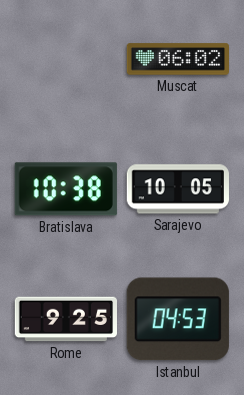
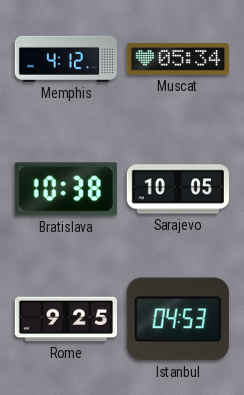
Memphis: none -> 4:12
Muscat: 06:02 -> 05:34
